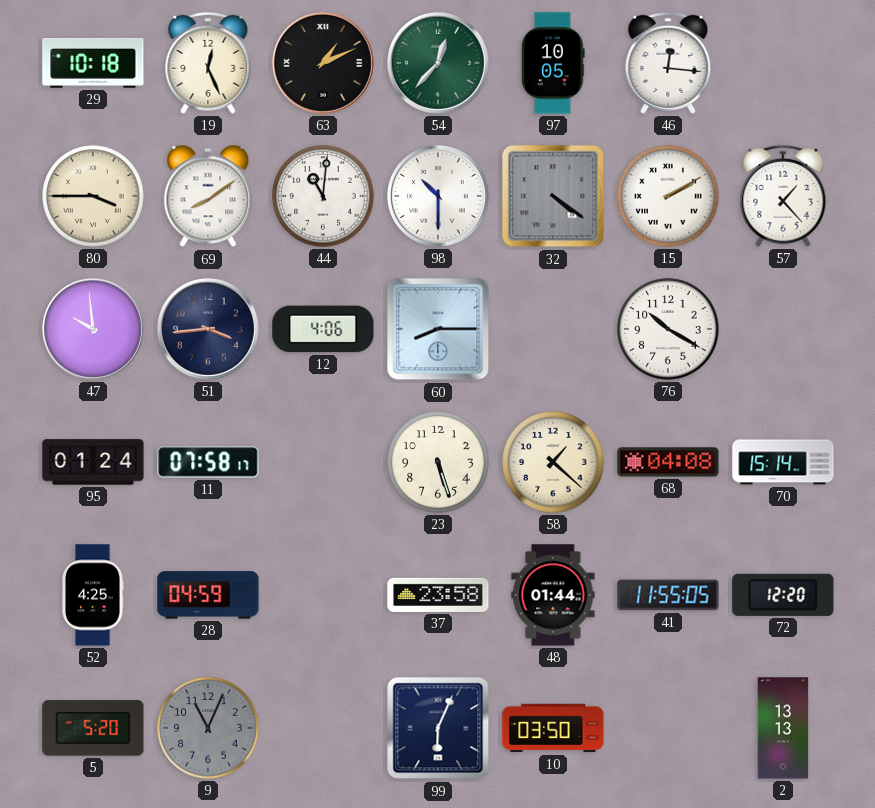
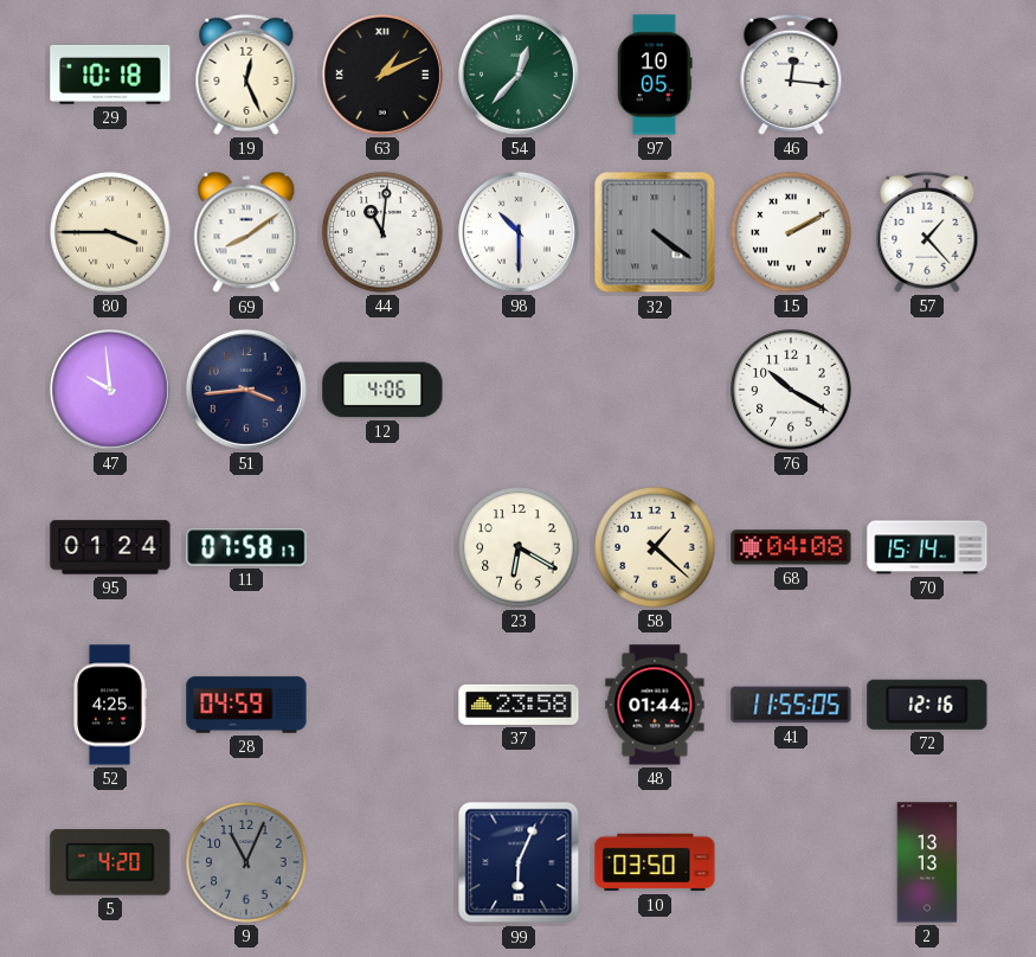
60: 8:15 -> none
23: 5:27 -> 6:20
72: 12:20 -> 12:16
5: 5:20 -> 4:20
